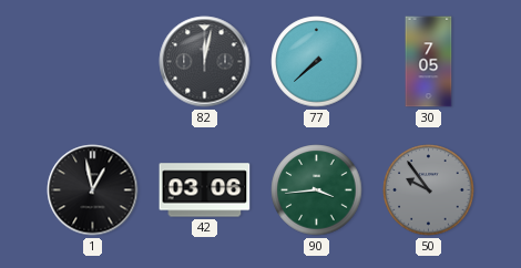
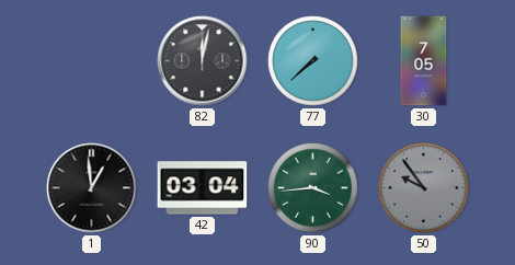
1: 12:58 -> 12:59
42: 03:06 -> 03:04
